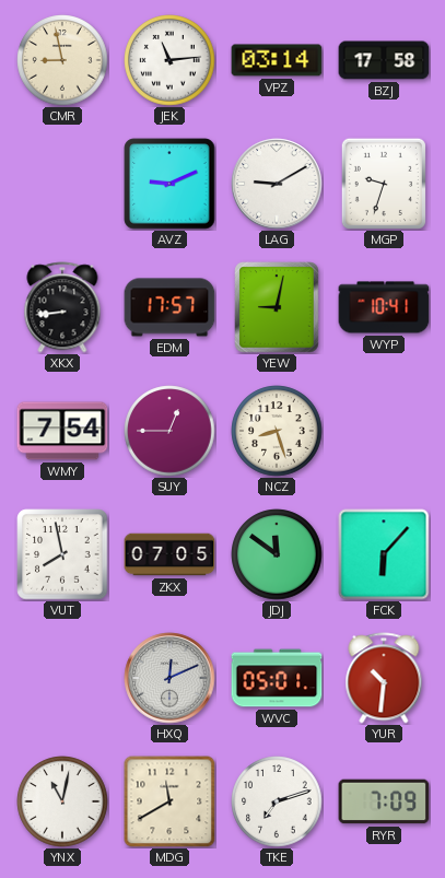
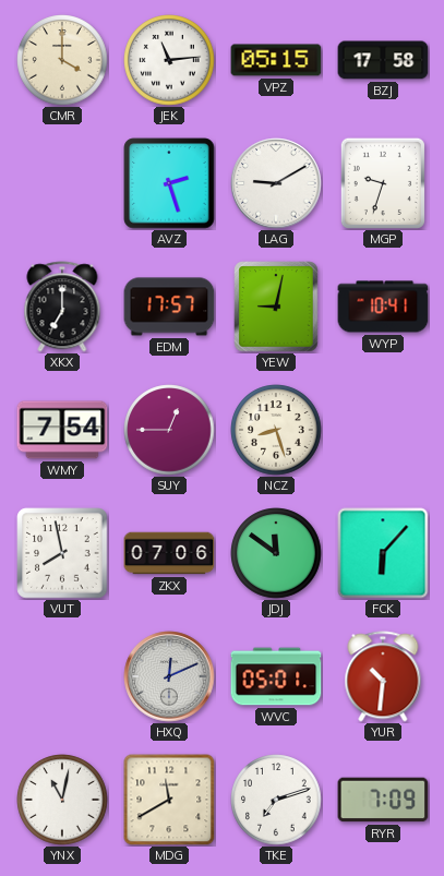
CMR: 8:58 -> 4:00
VPZ: 03:14 -> 05:15
AVZ: 9:11 -> 2:27
XKX: 8:44 -> 7:00
ZKX: 07:05 -> 07:06
